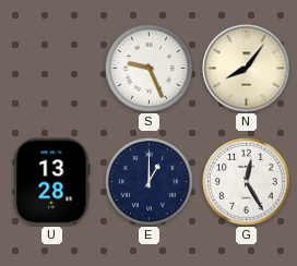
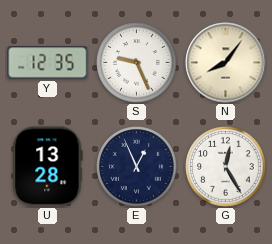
Y: none -> 12:35
E: 1:00 -> 12:56
